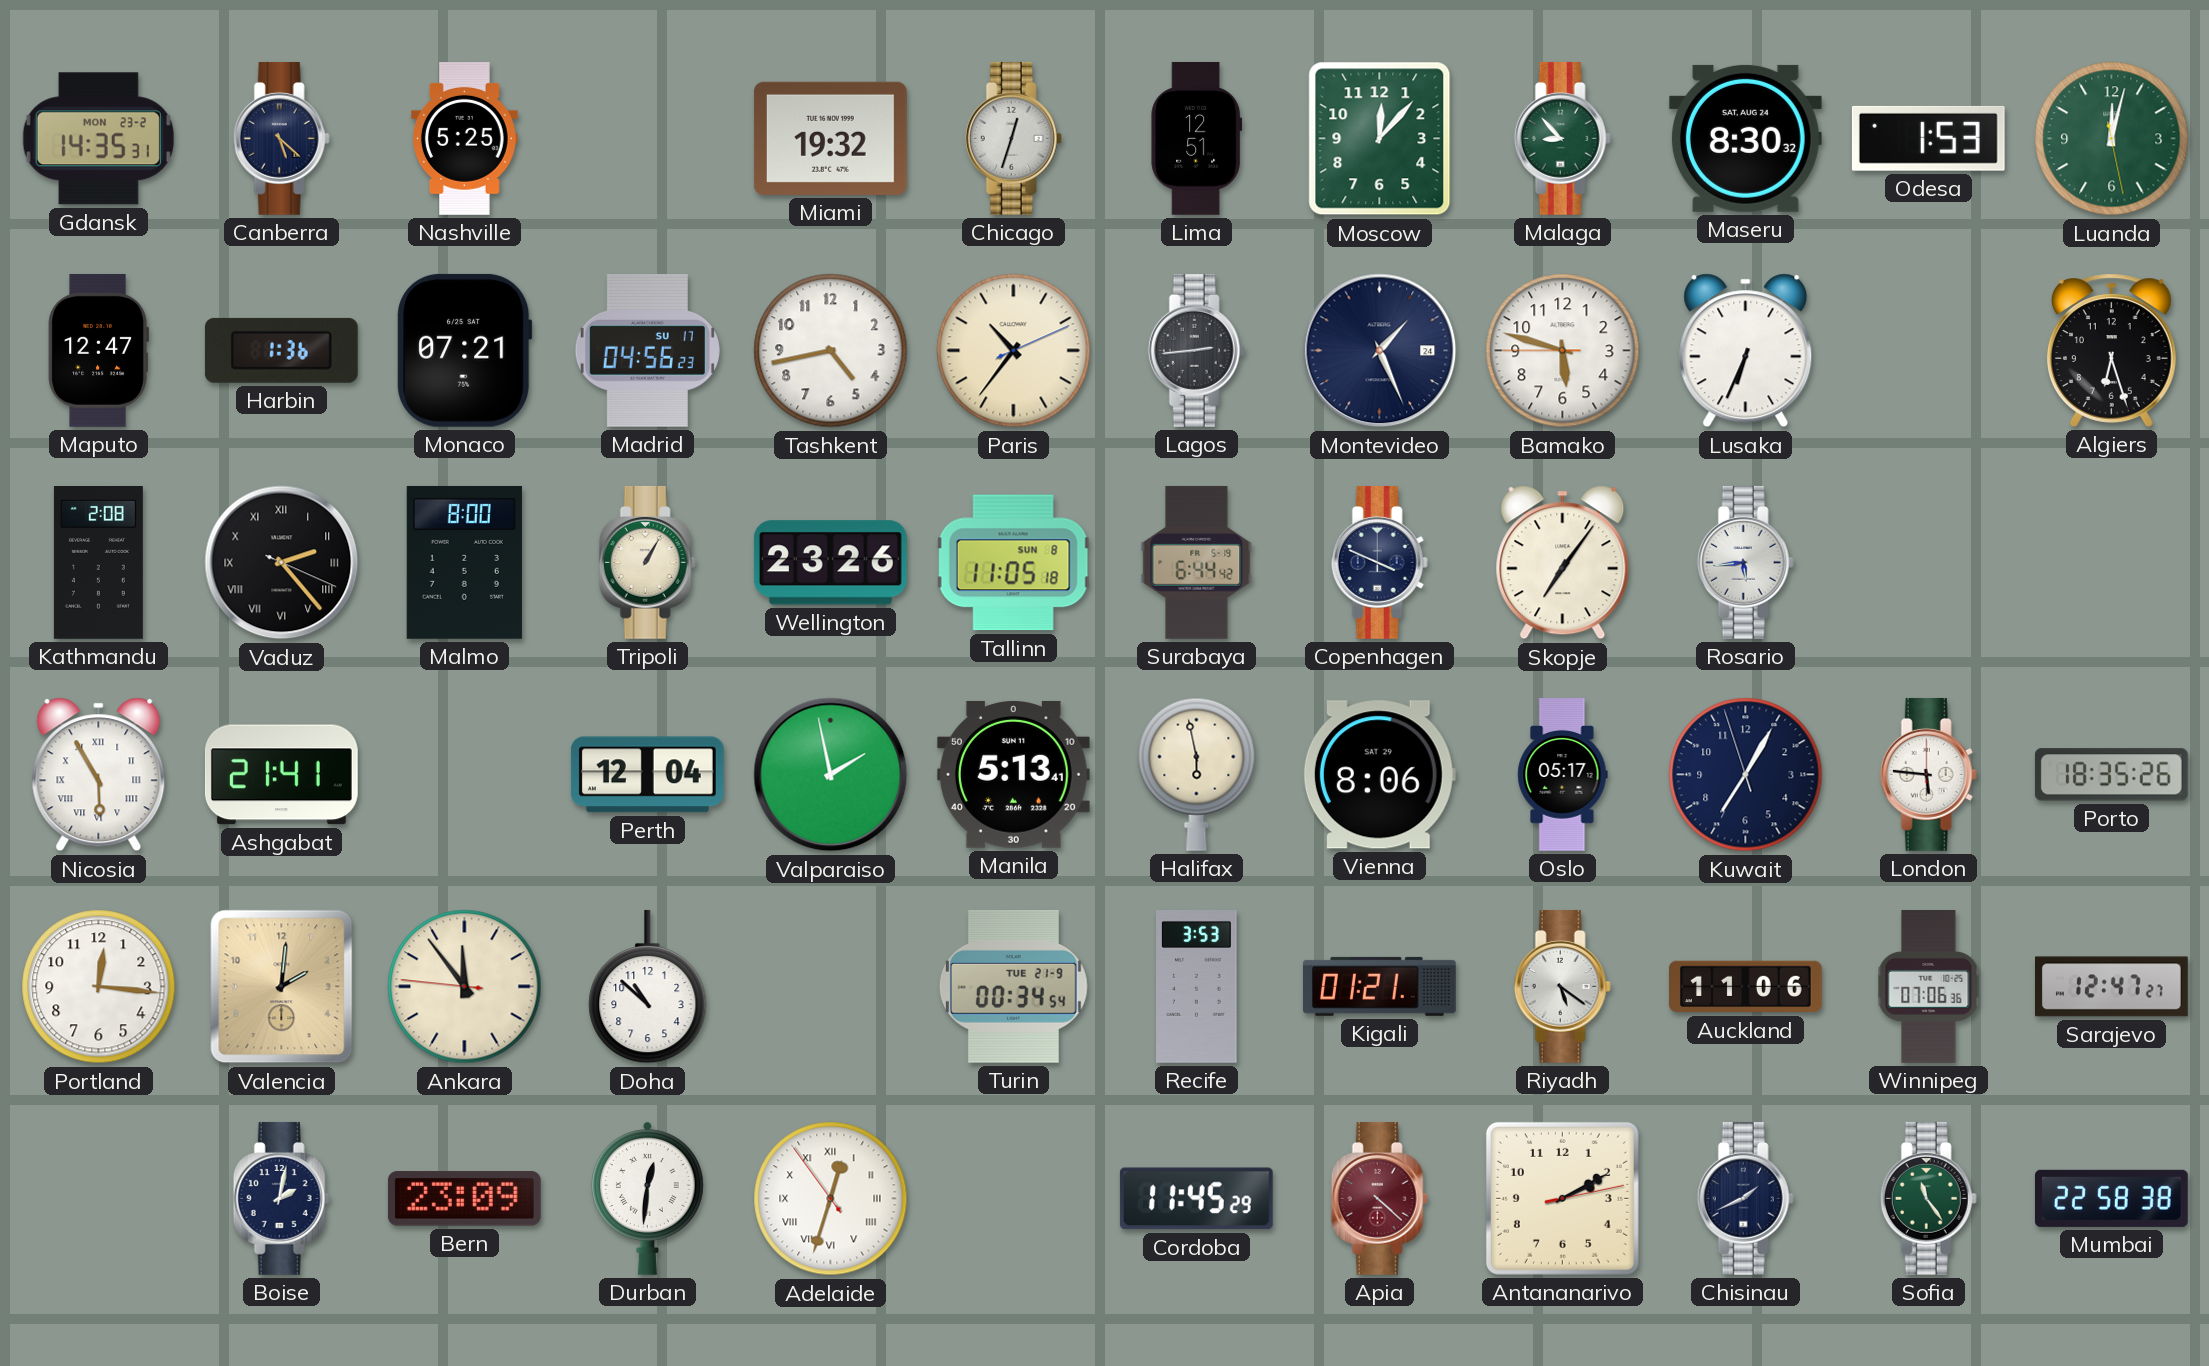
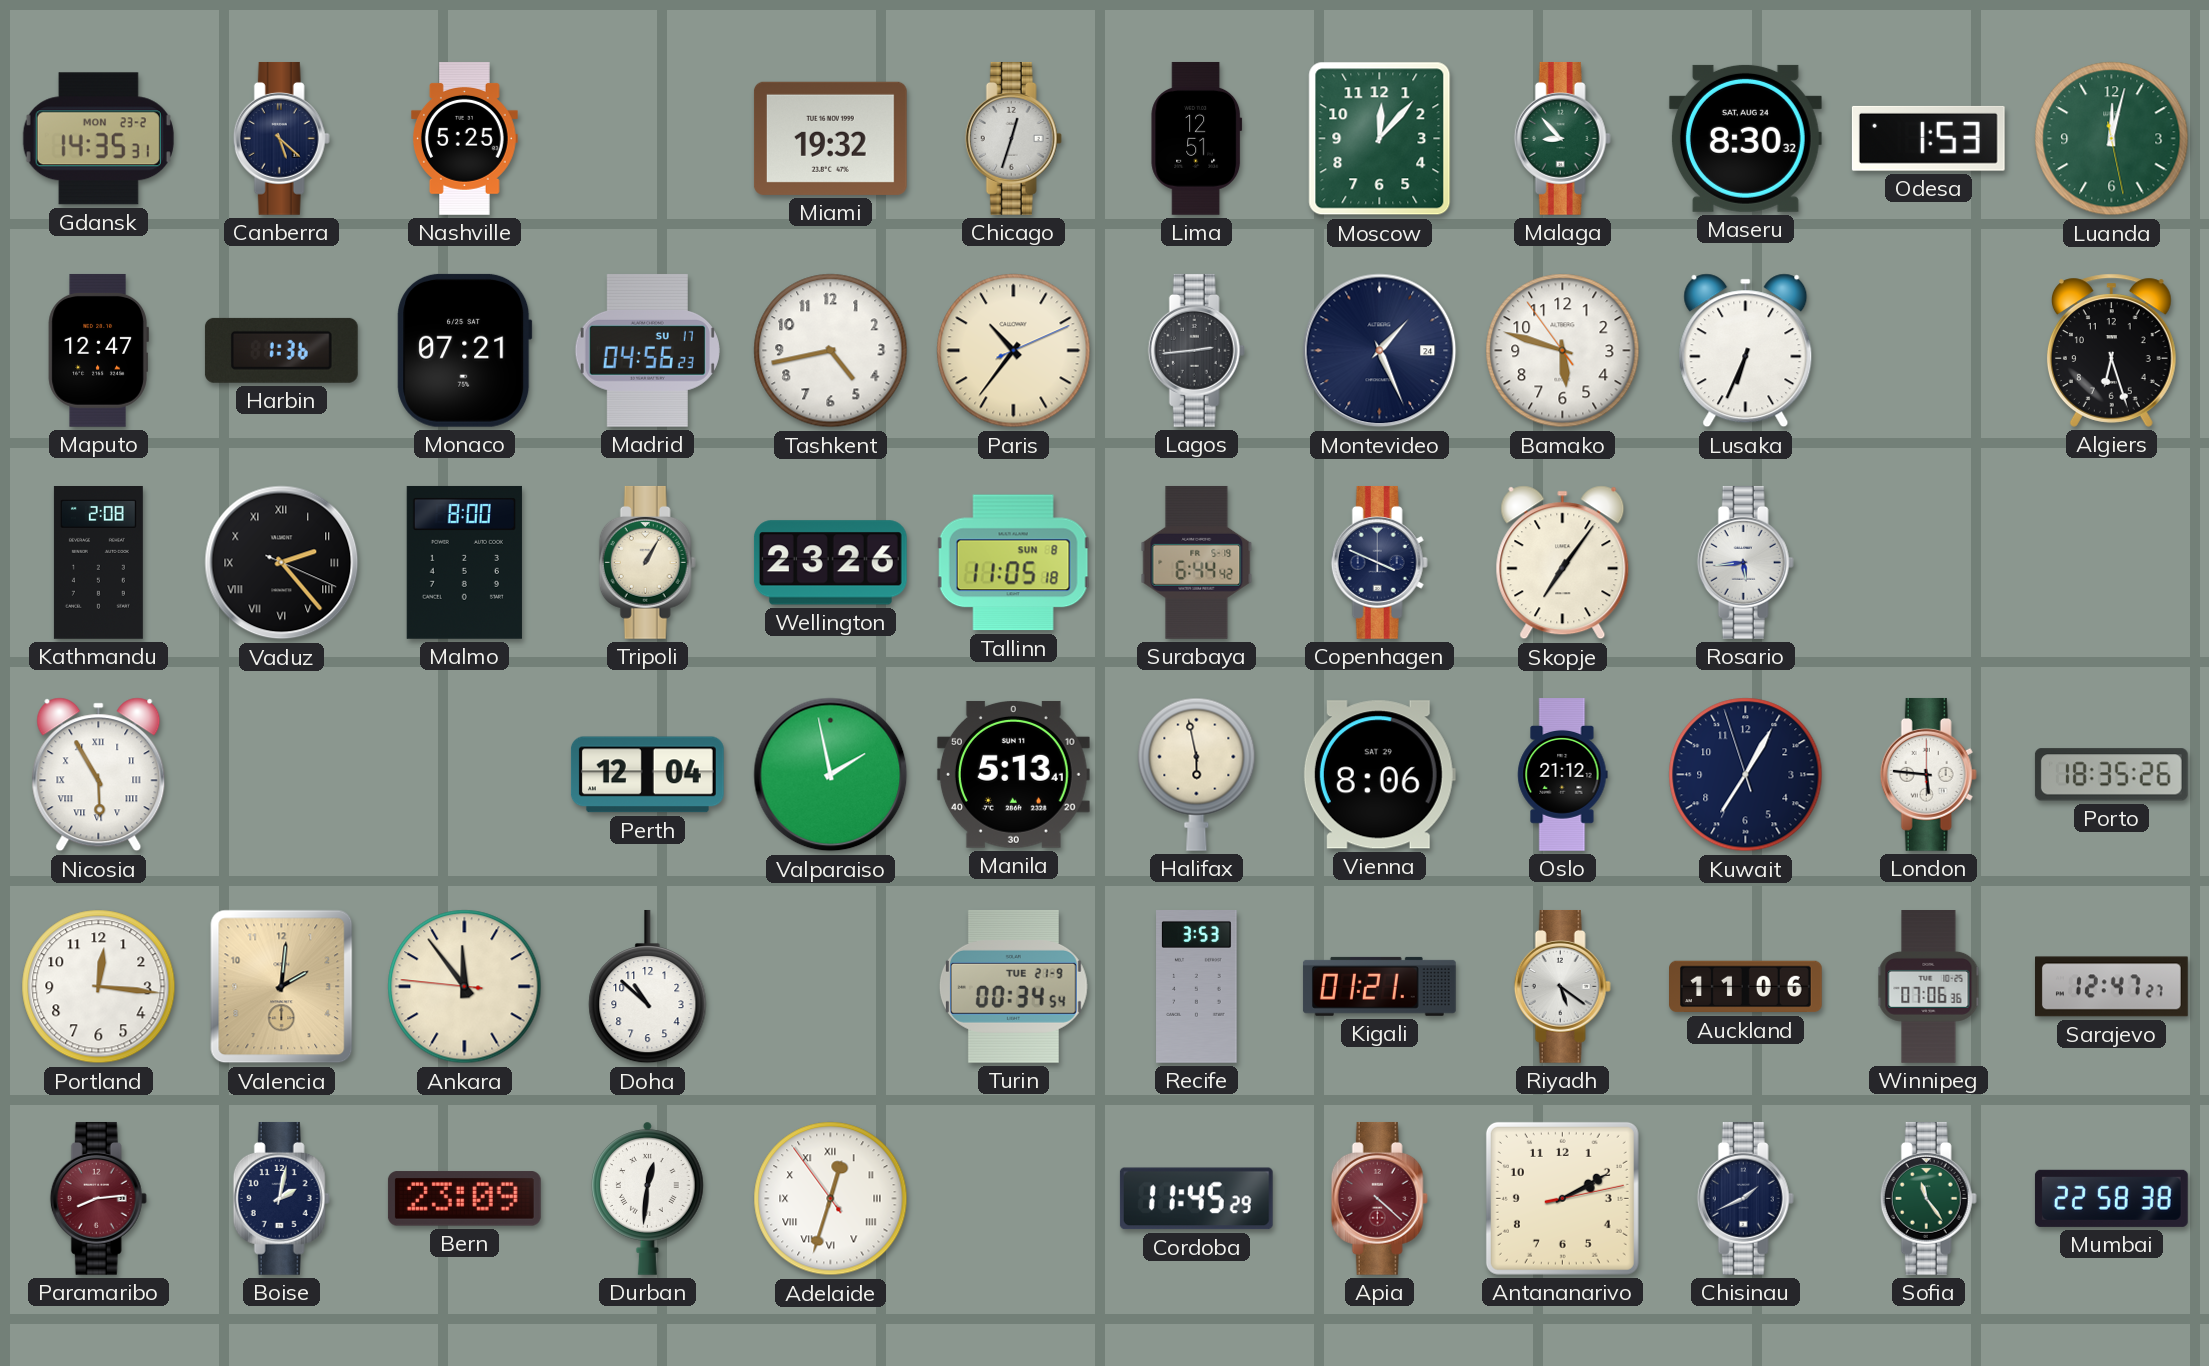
Bamako: 5:47:45 -> 5:47:54
Ashgabat: 21:41 -> none
Oslo: 05:17 -> 21:12
Paramaribo: none -> 8:14
